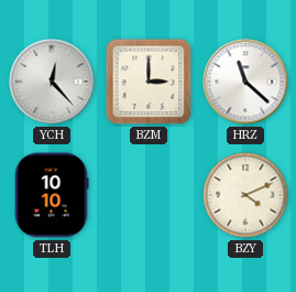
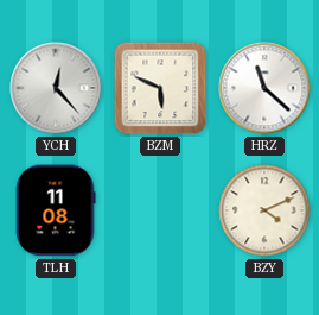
BZM: 3:00 -> 5:49
TLH: 10:10 -> 11:08
